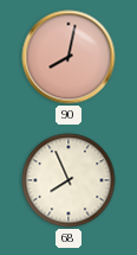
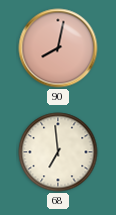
68: 7:56 -> 6:59
